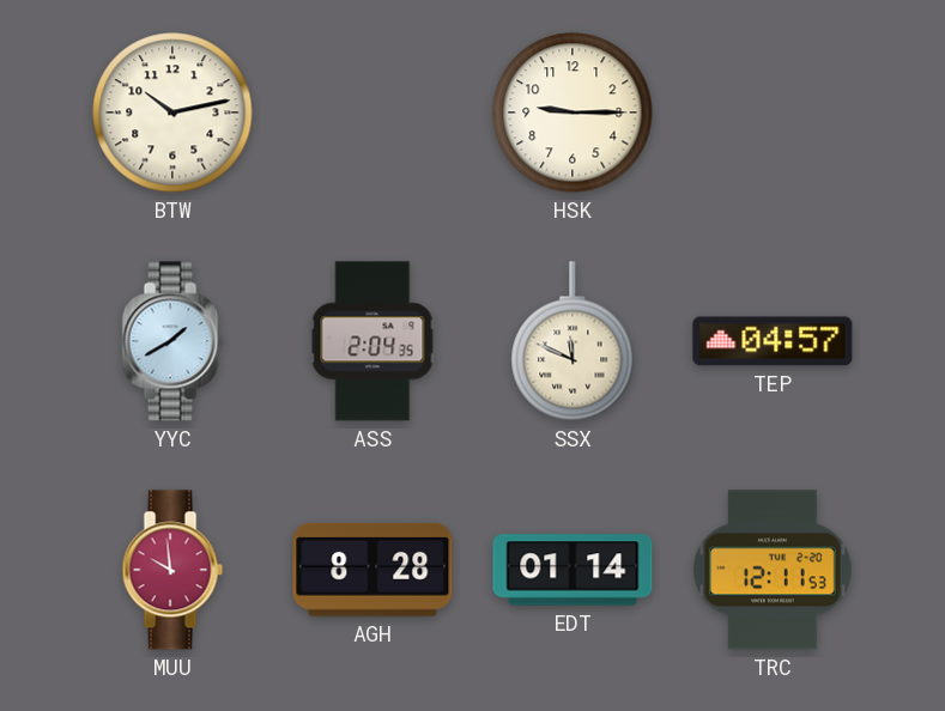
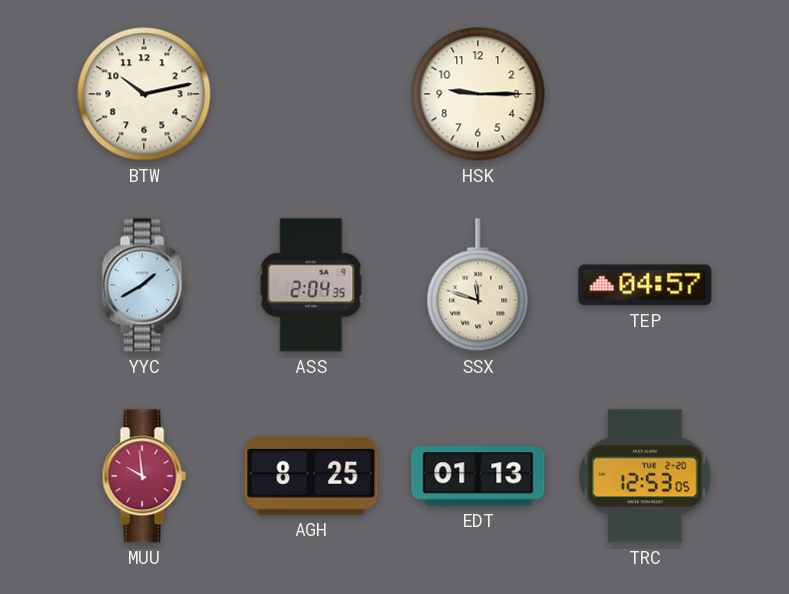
SSX: 11:49 -> 11:48
AGH: 8:28 -> 8:25
EDT: 01:14 -> 01:13
TRC: 12:11 -> 12:53
